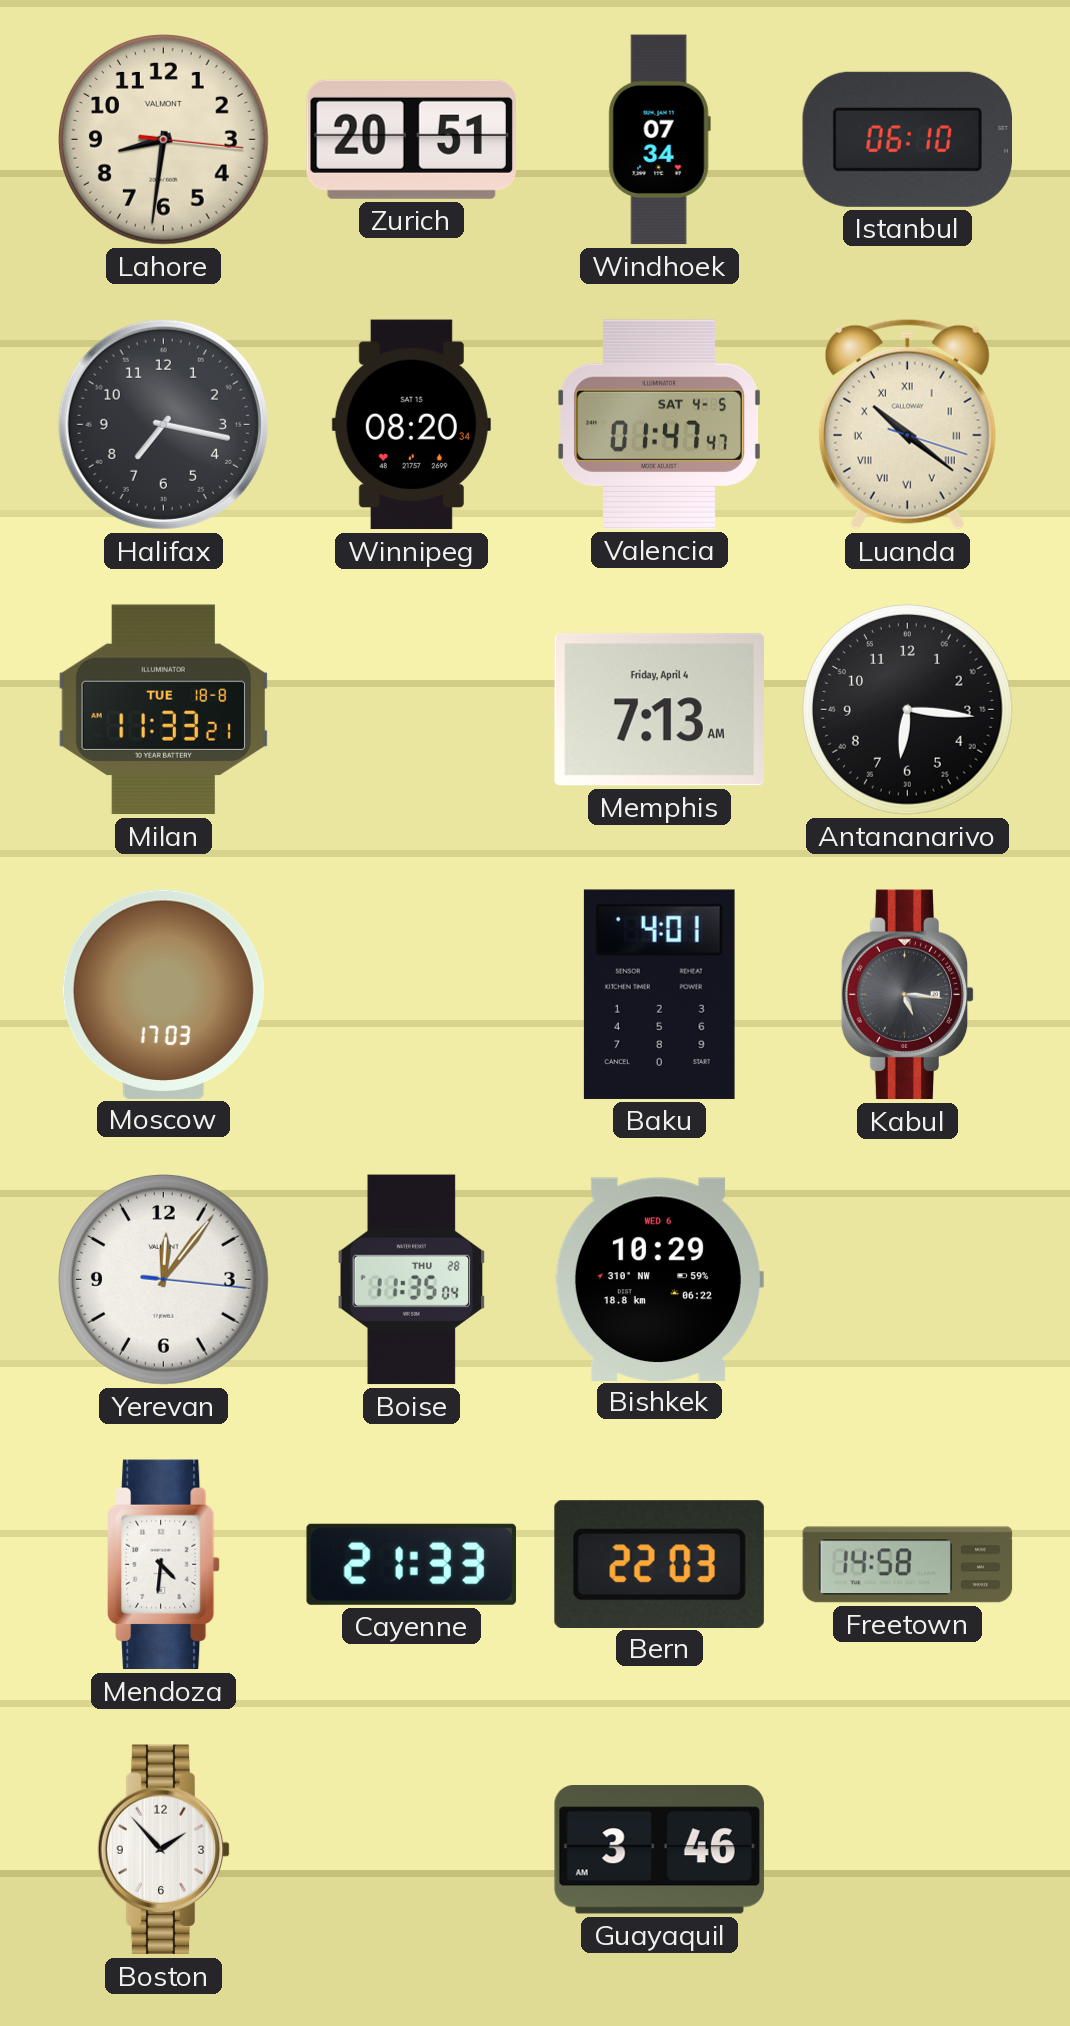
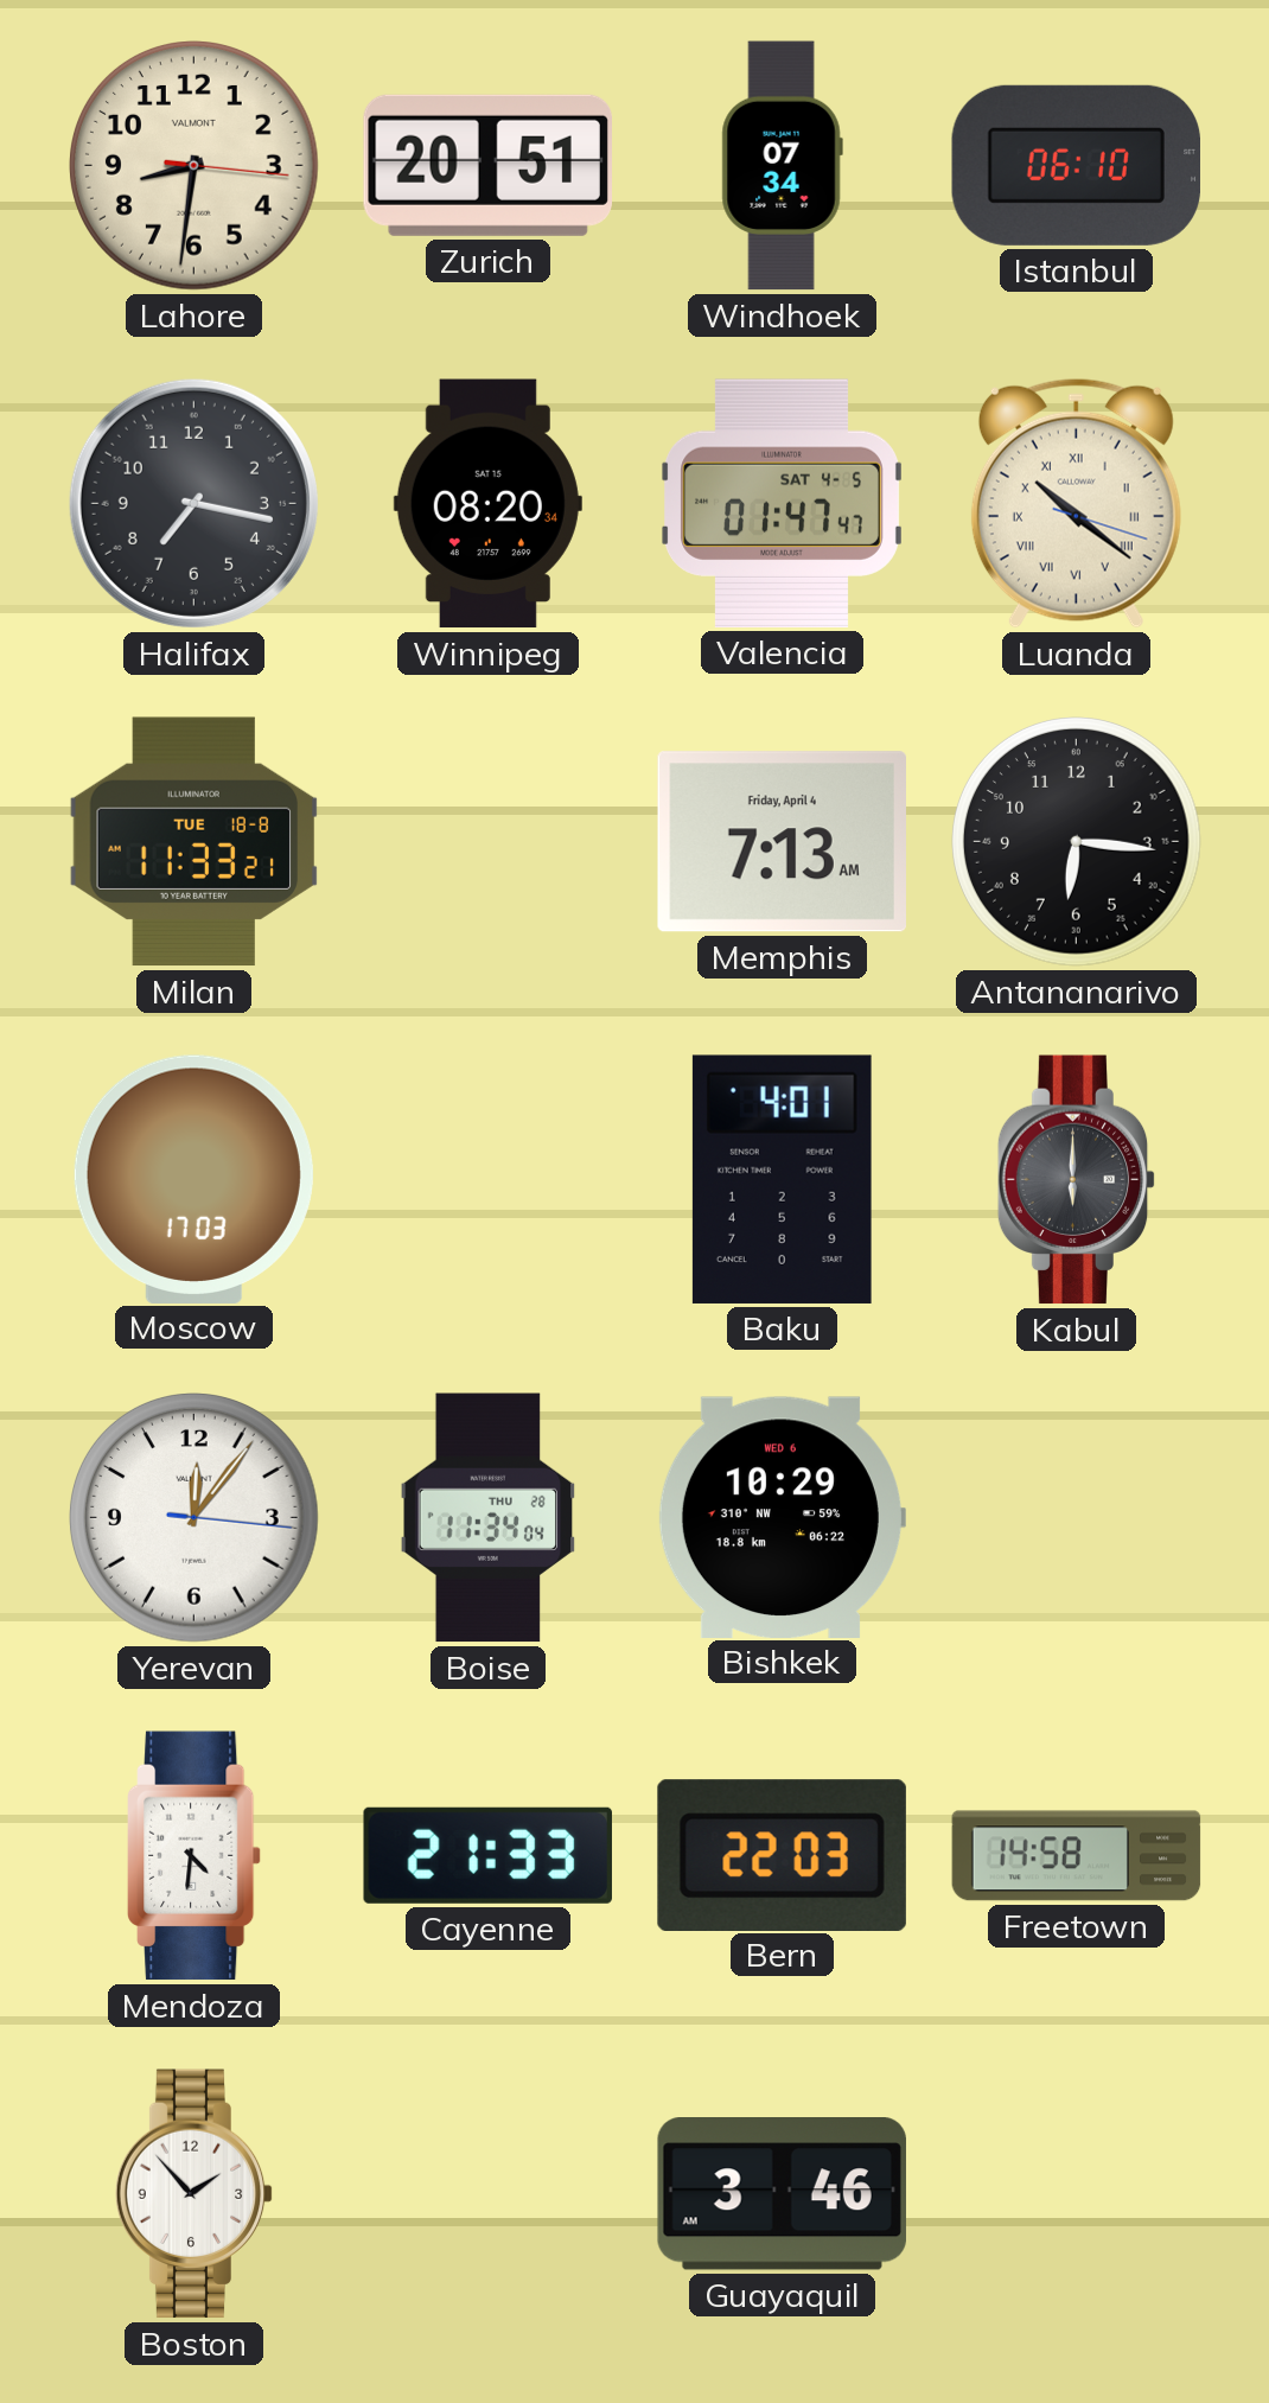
Kabul: 5:16 -> 6:00
Boise: 11:35 -> 11:34
